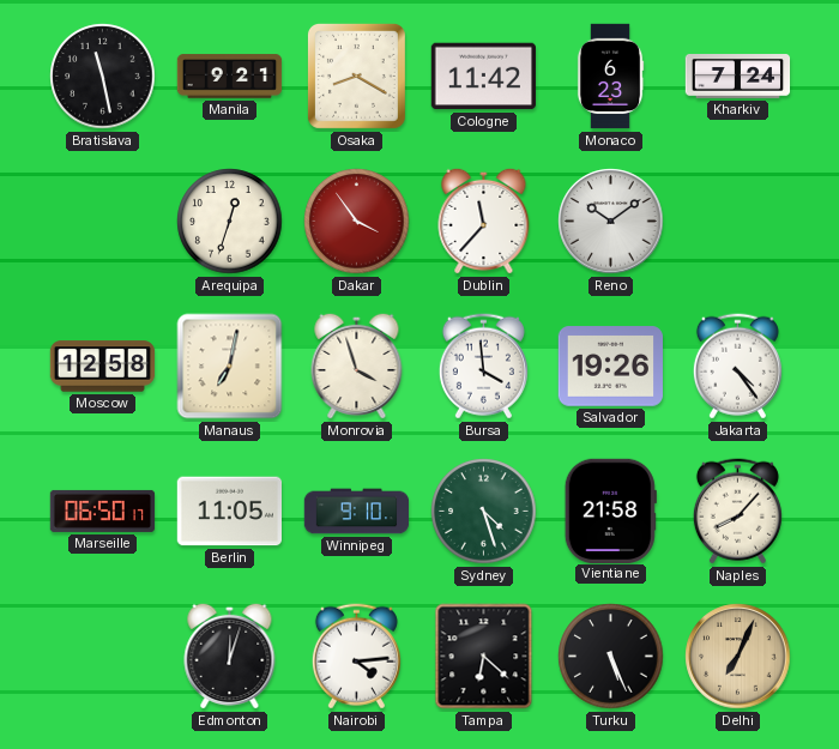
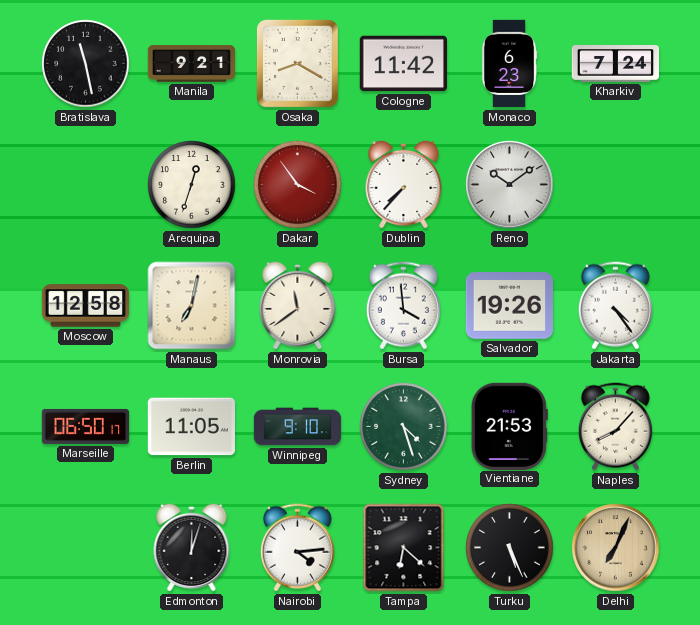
Dublin: 11:37 -> 7:37
Monrovia: 3:57 -> 11:39
Vientiane: 21:58 -> 21:53
